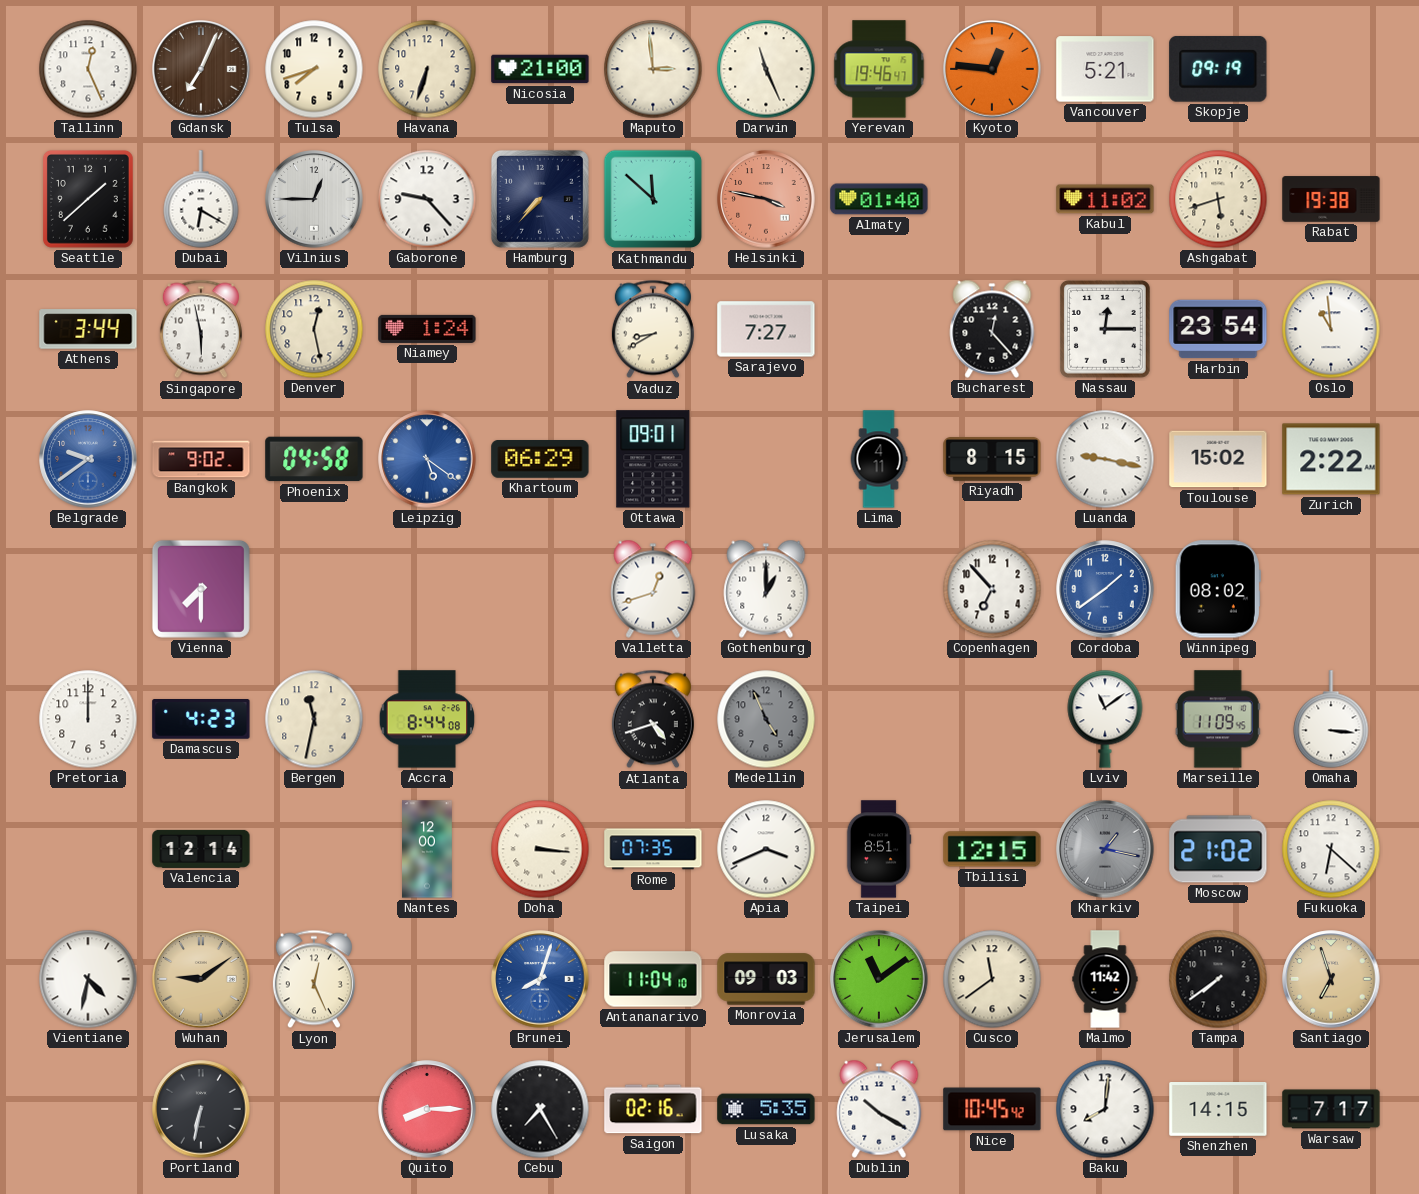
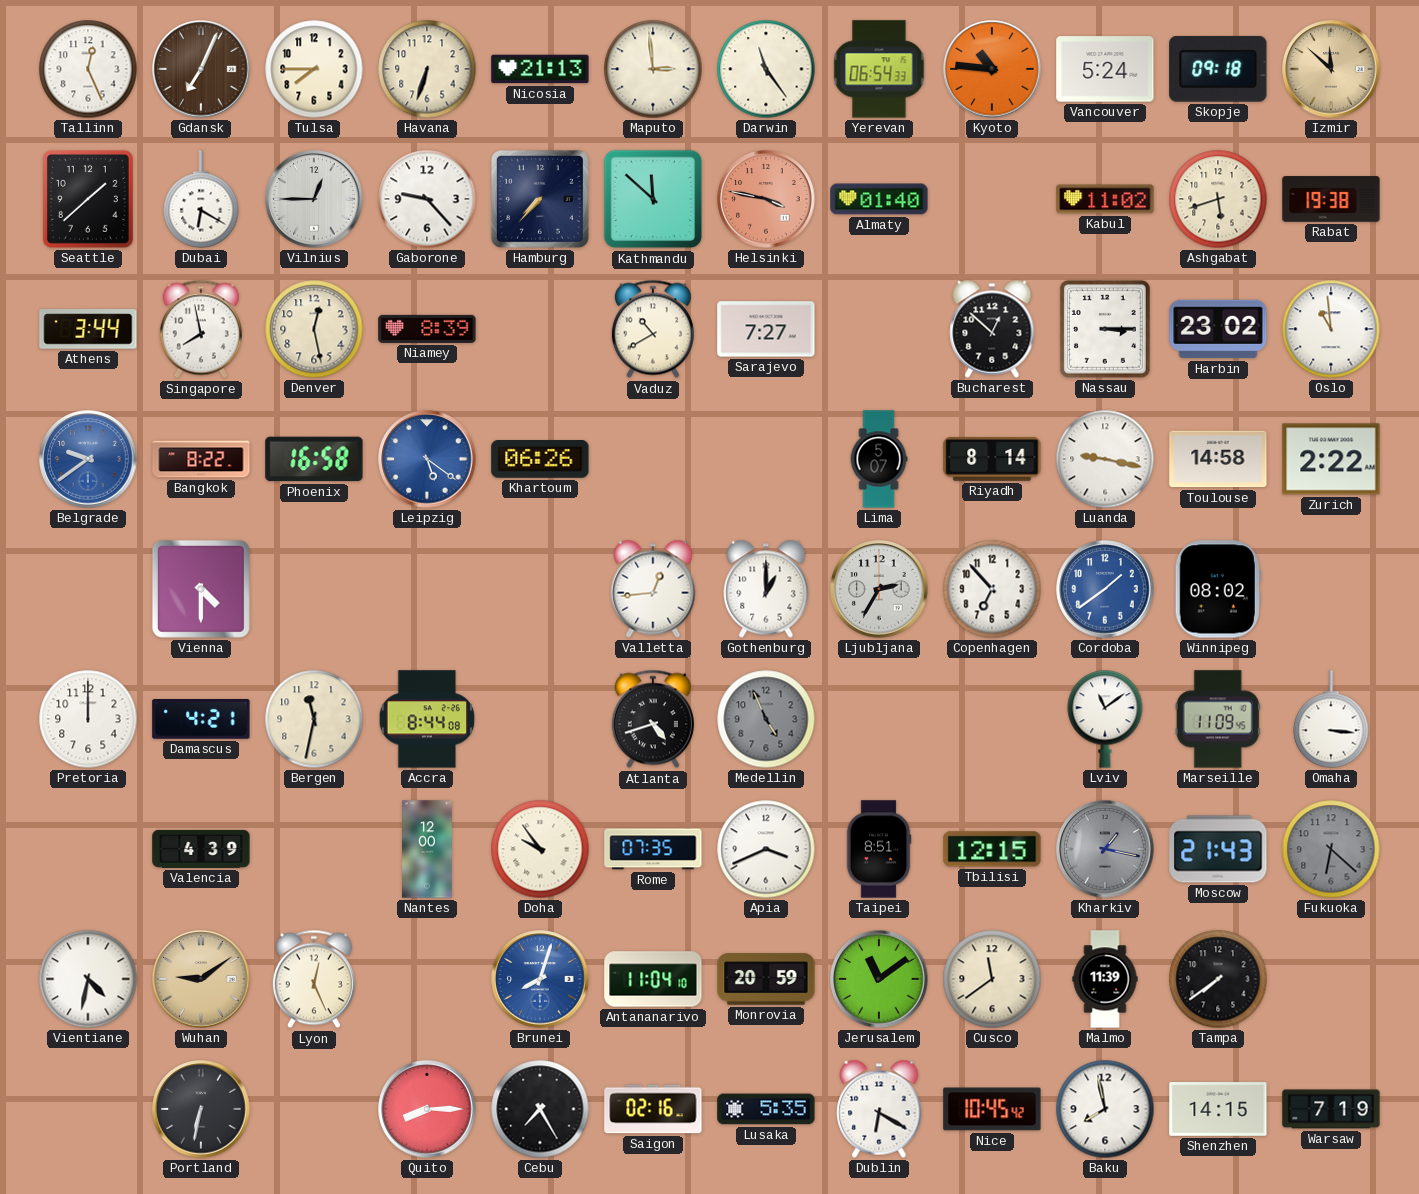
Tulsa: 7:42 -> 7:45
Nicosia: 21:00 -> 21:13
Darwin: 11:26 -> 11:24
Yerevan: 19:46 -> 06:54
Kyoto: 12:46 -> 10:46
Vancouver: 5:21 -> 5:24
Skopje: 09:19 -> 09:18
Izmir: none -> 11:52
Singapore: 5:58 -> 7:58
Niamey: 1:24 -> 8:39
Vaduz: 8:40 -> 10:40
Bucharest: 12:23 -> 12:52
Nassau: 12:15 -> 3:15
Harbin: 23:54 -> 23:02
Bangkok: 9:02 -> 8:22
Phoenix: 04:58 -> 16:58
Khartoum: 06:29 -> 06:26
Ottawa: 09:01 -> none
Lima: 4:11 -> 5:07
Riyadh: 8:15 -> 8:14
Toulouse: 15:02 -> 14:58
Vienna: 7:30 -> 4:30
Valletta: 12:42 -> 12:44
Ljubljana: none -> 2:35
Damascus: 4:23 -> 4:21
Valencia: 12:14 -> 4:39
Doha: 3:16 -> 9:54
Moscow: 21:02 -> 21:43
Fukuoka dial: white -> grey
Monrovia: 09:03 -> 20:59
Malmo: 11:42 -> 11:39
Santiago: 6:57 -> none
Dublin: 10:20 -> 6:20
Baku: 8:01 -> 7:58
Warsaw: 7:17 -> 7:19
